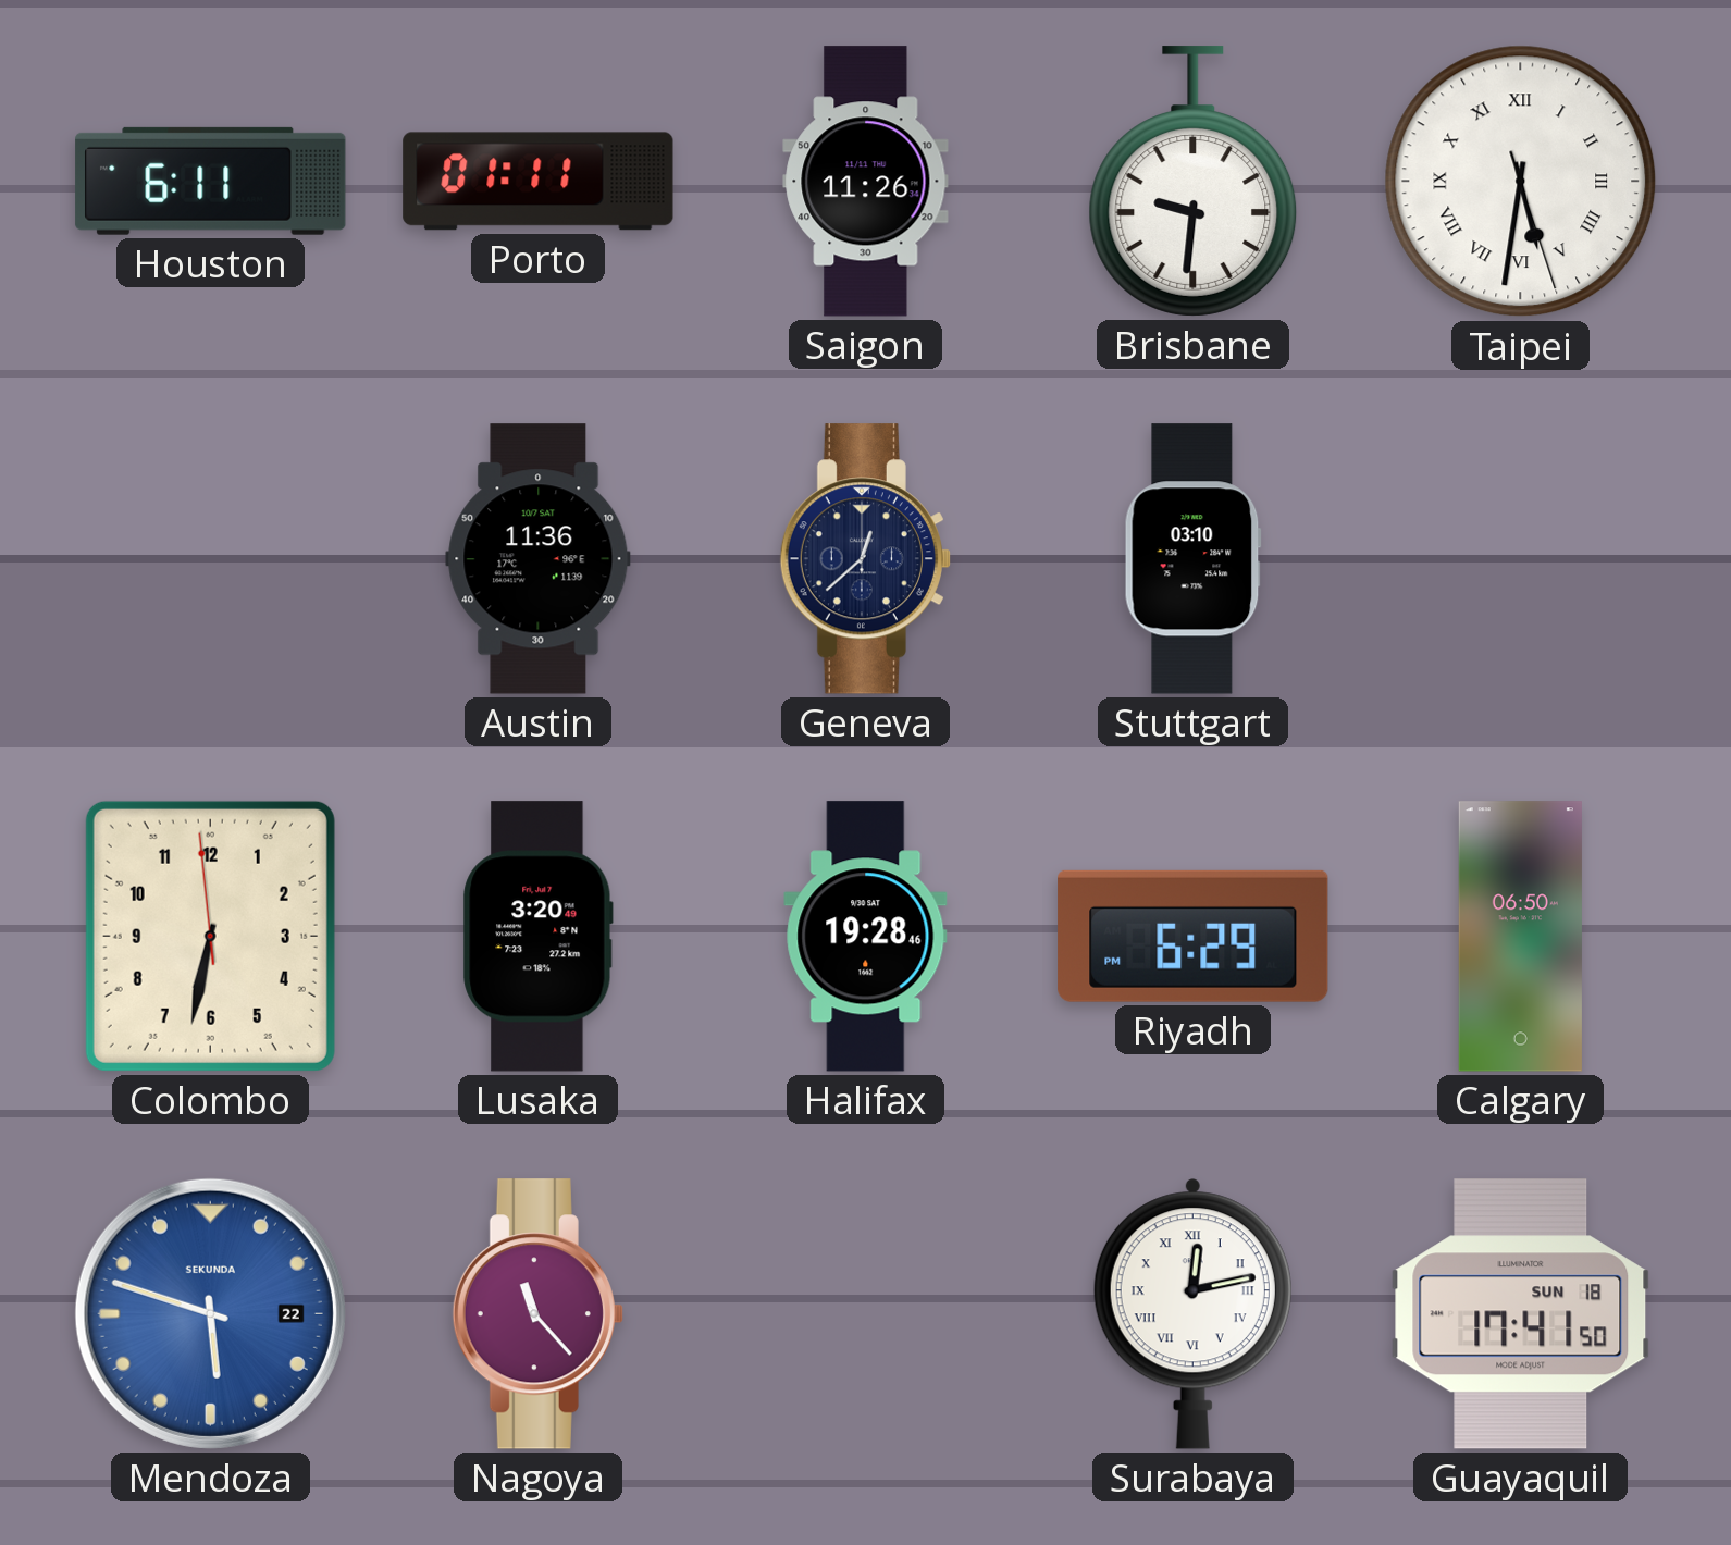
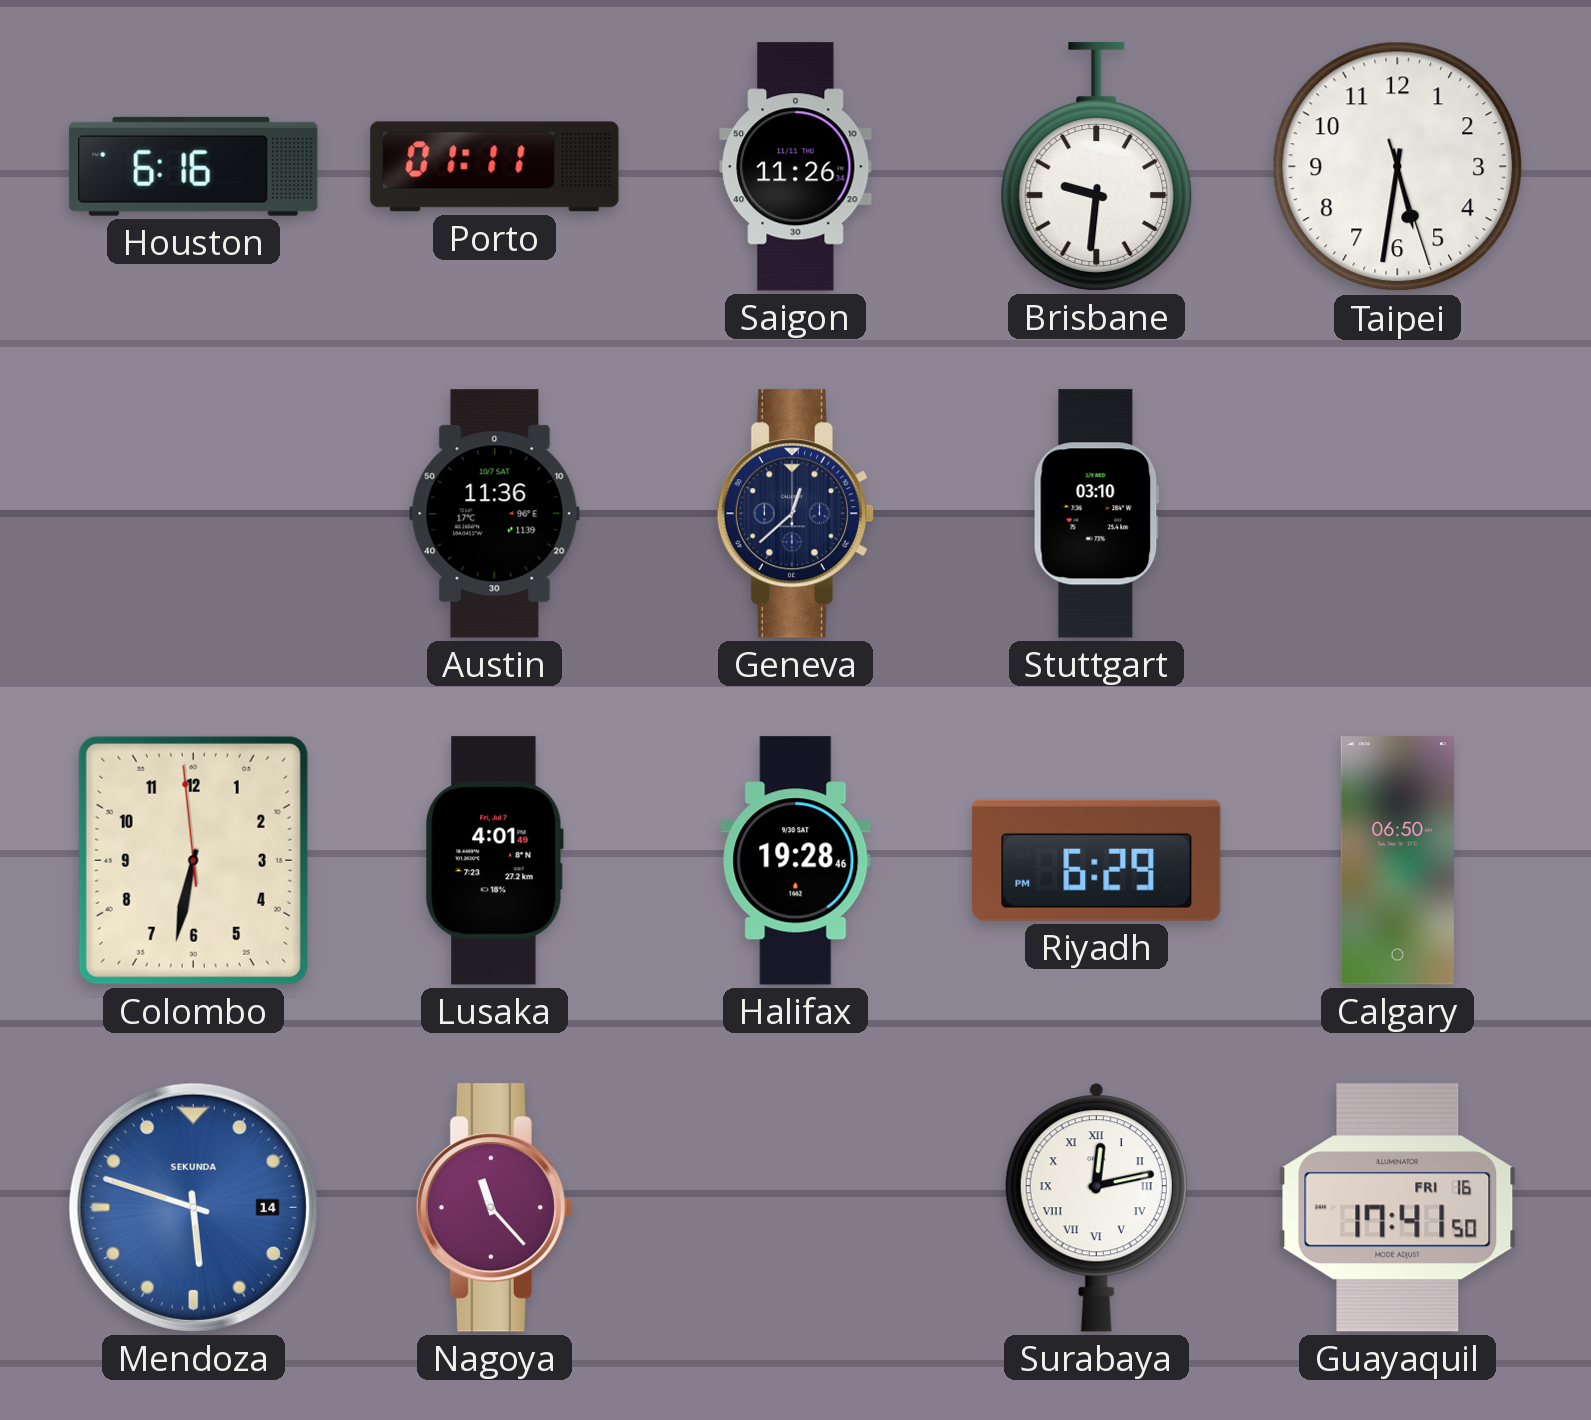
Houston: 6:11 -> 6:16
Taipei numerals: Roman -> Arabic
Lusaka: 3:20 -> 4:01
Mendoza date: 22 -> 14
Guayaquil date: SUN 18 -> FRI 16
